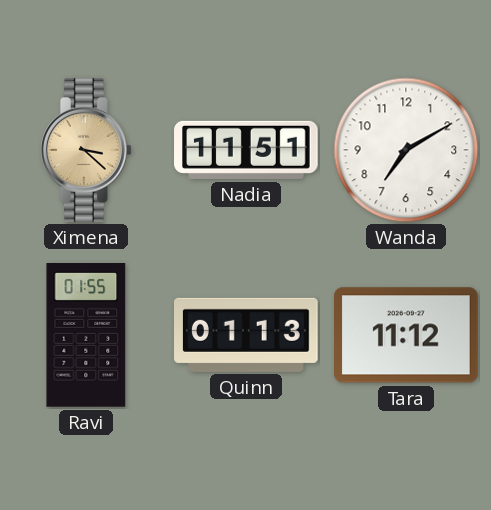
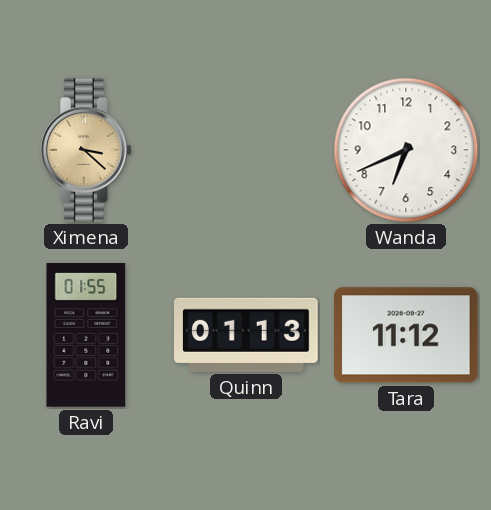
Nadia: 11:51 -> none
Wanda: 7:10 -> 6:41
